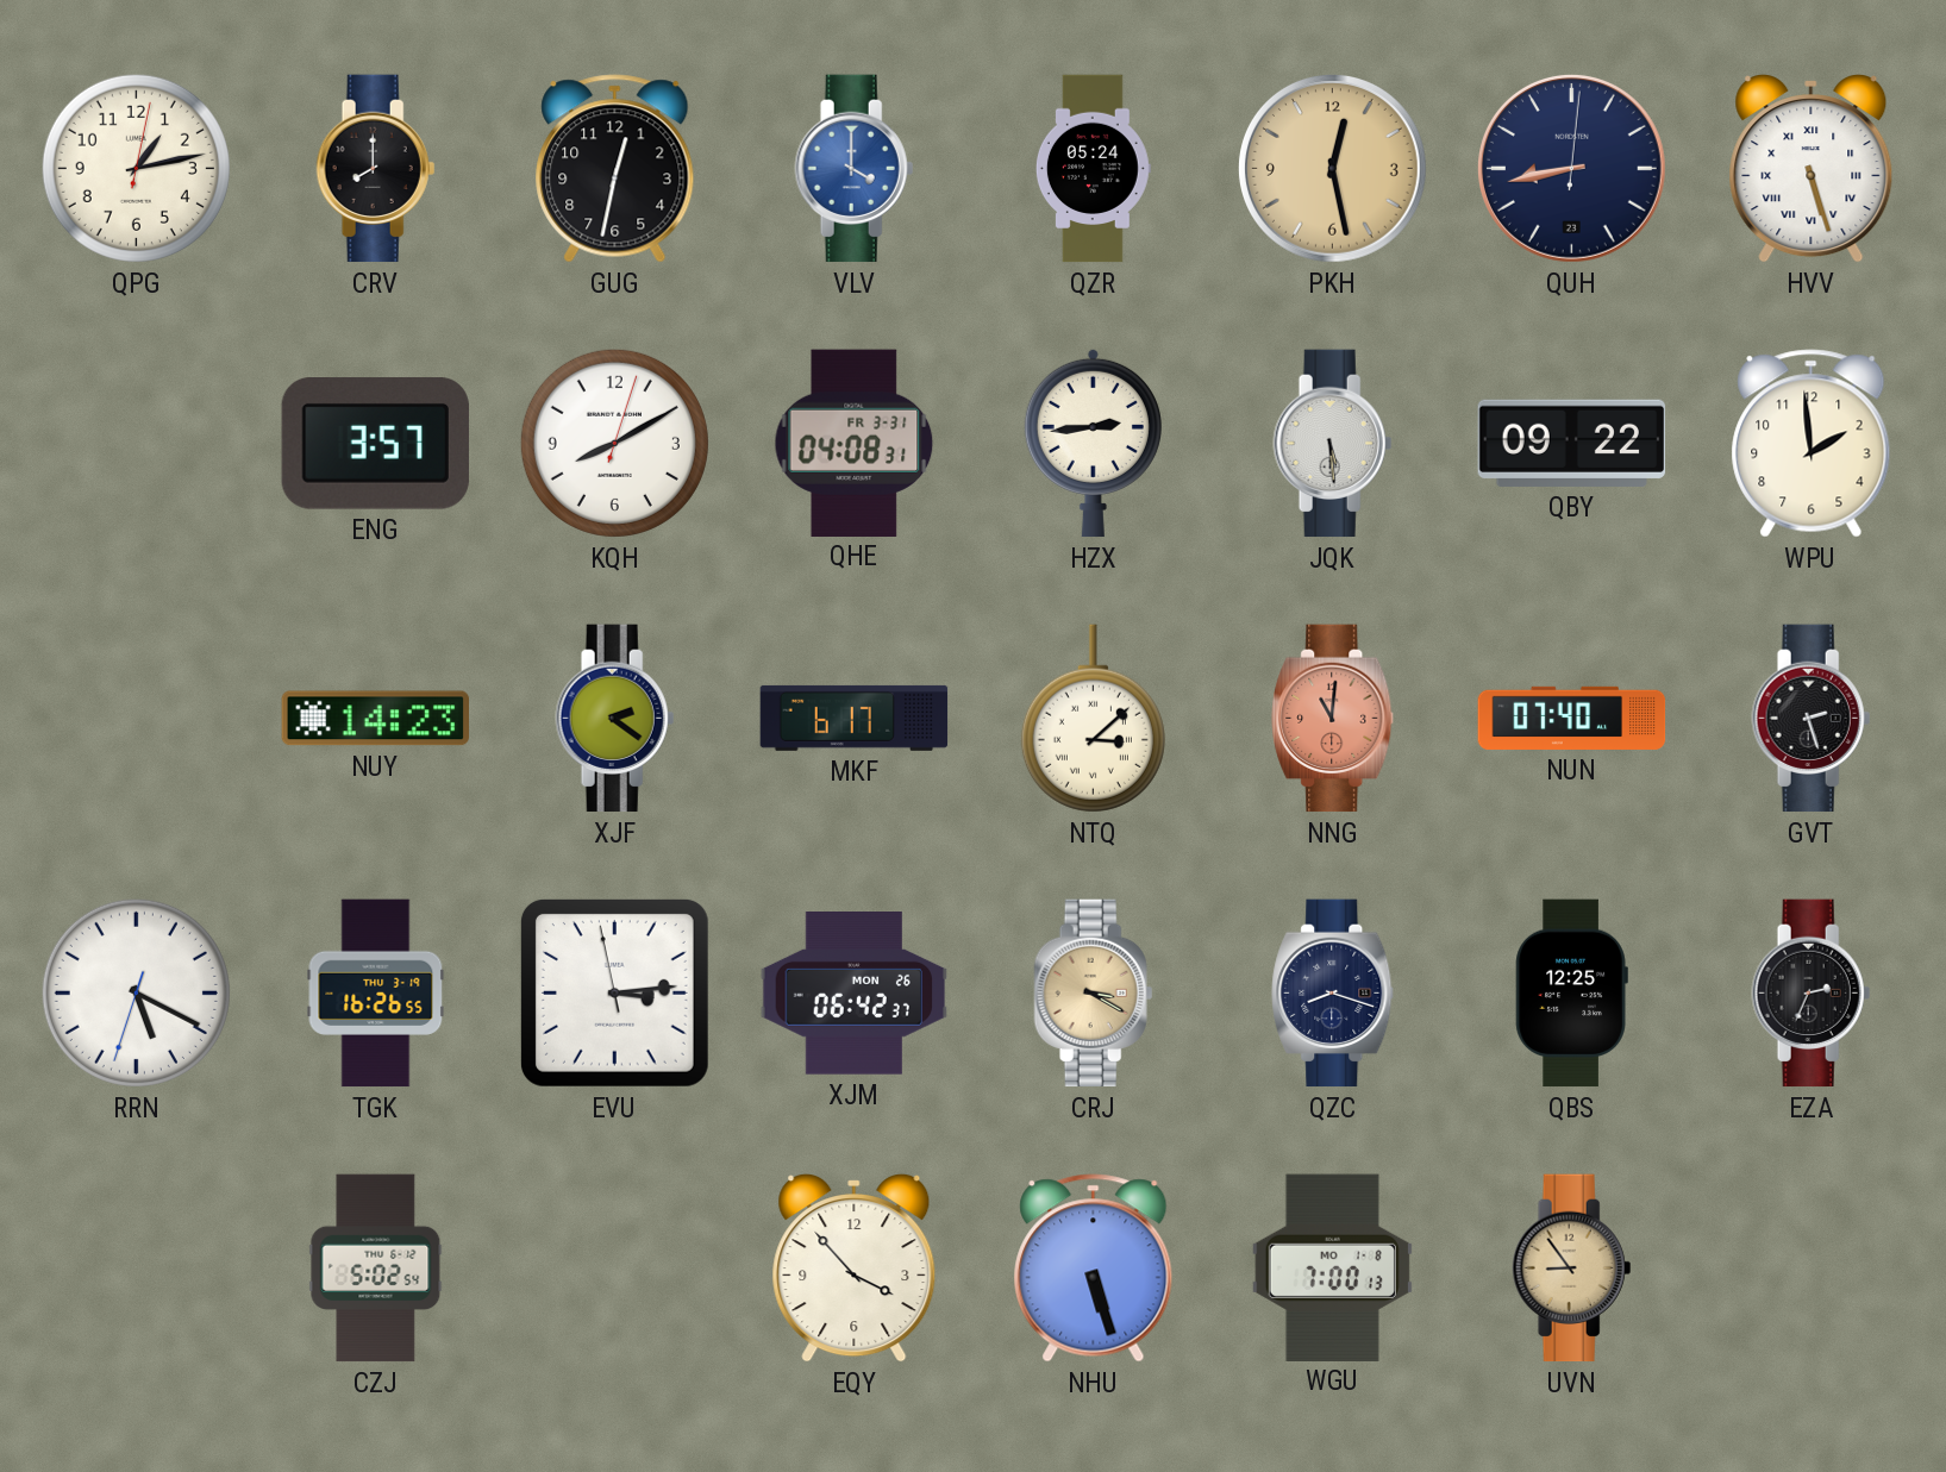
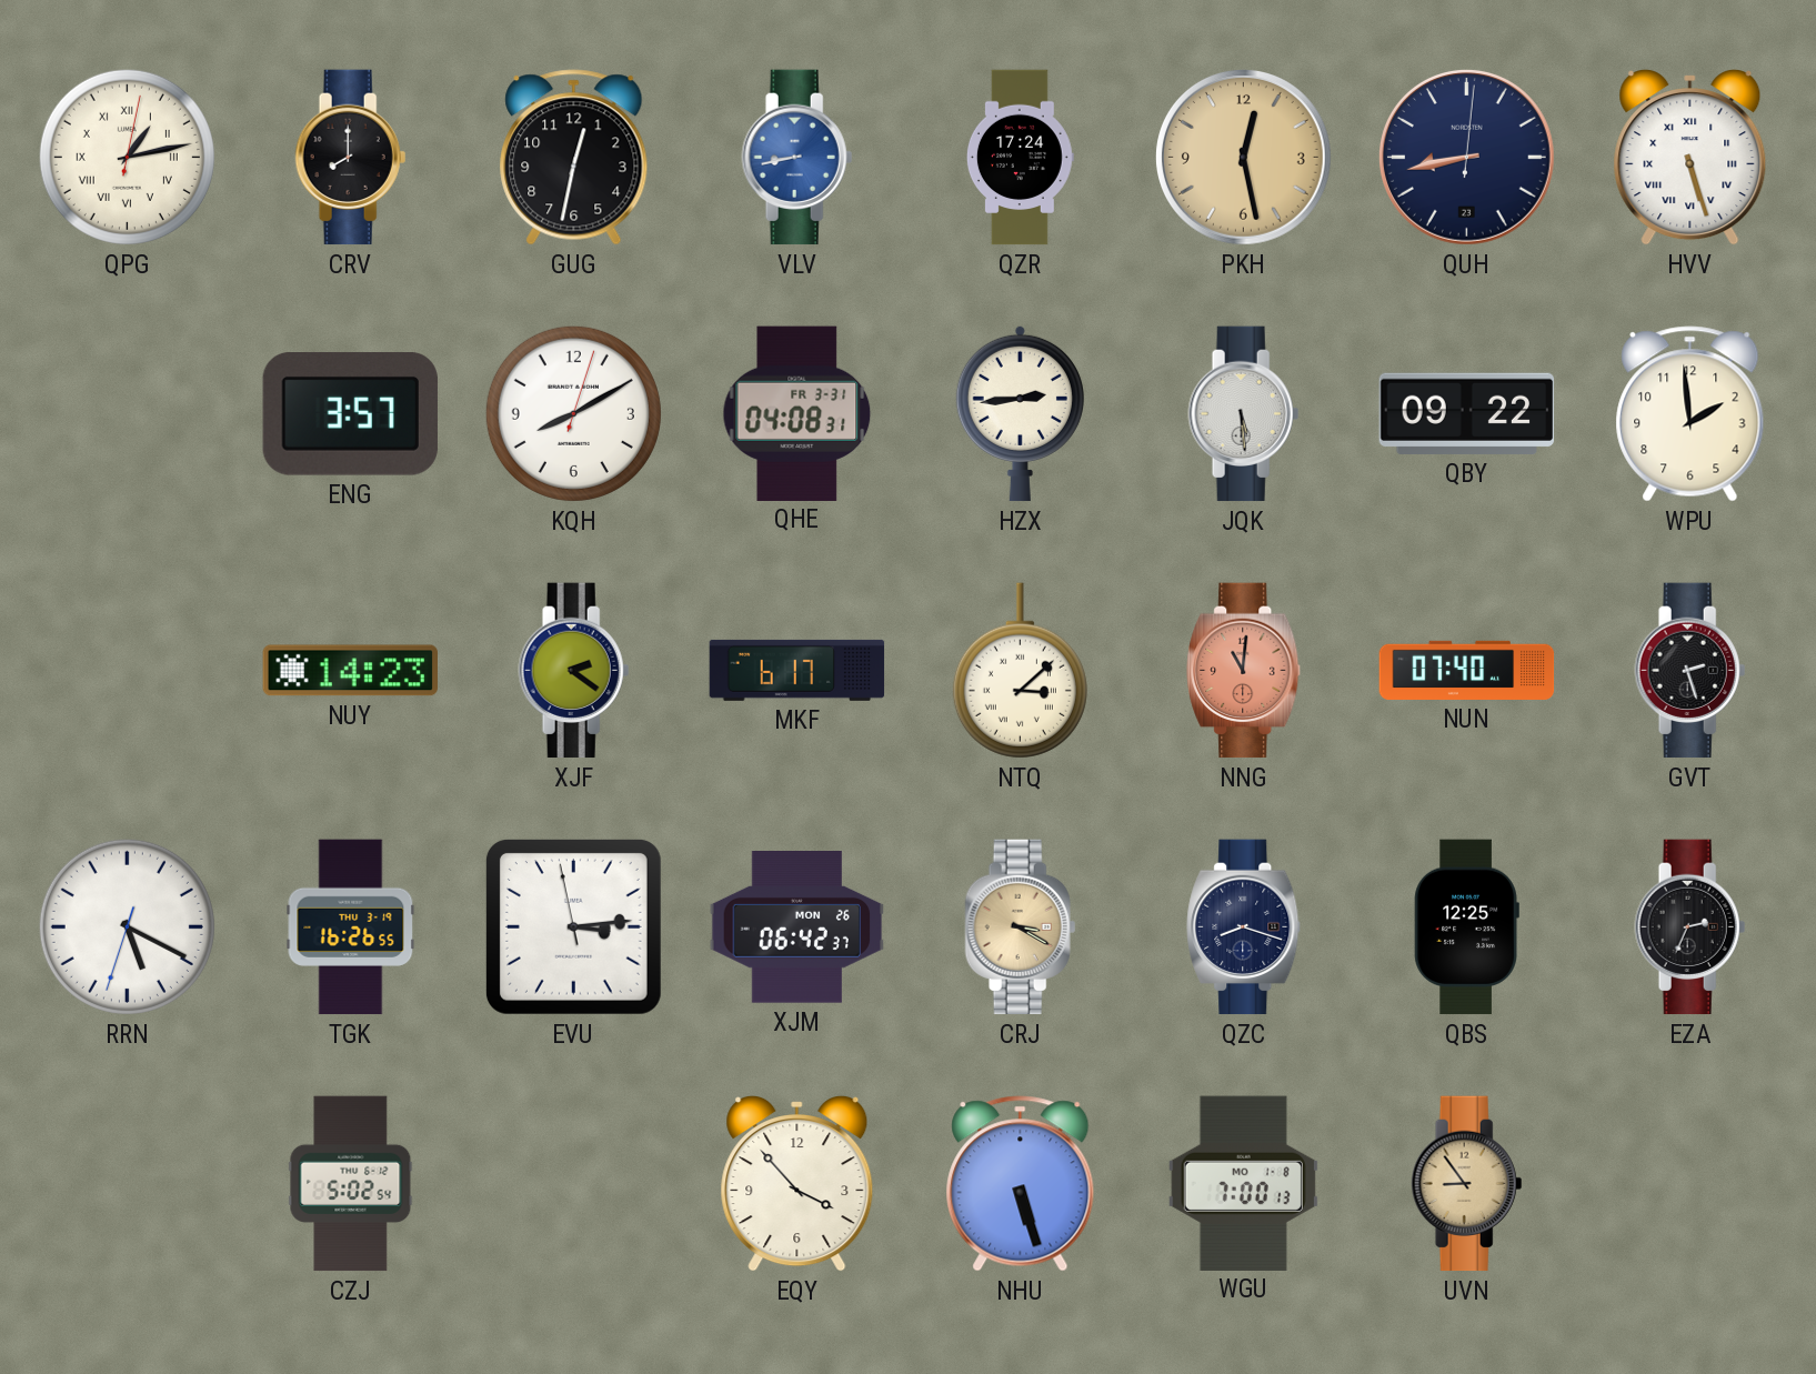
QPG numerals: Arabic -> Roman
VLV: 4:00 -> 8:43
QZR: 05:24 -> 17:24
